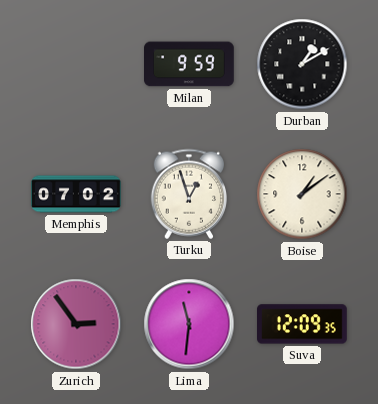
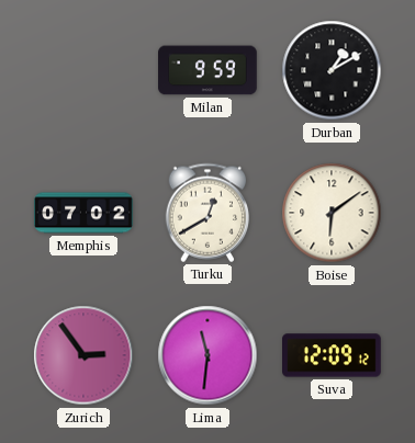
Turku: 12:57 -> 12:40
Boise: 1:09 -> 6:09
Suva: 12:09:35 -> 12:09:12
